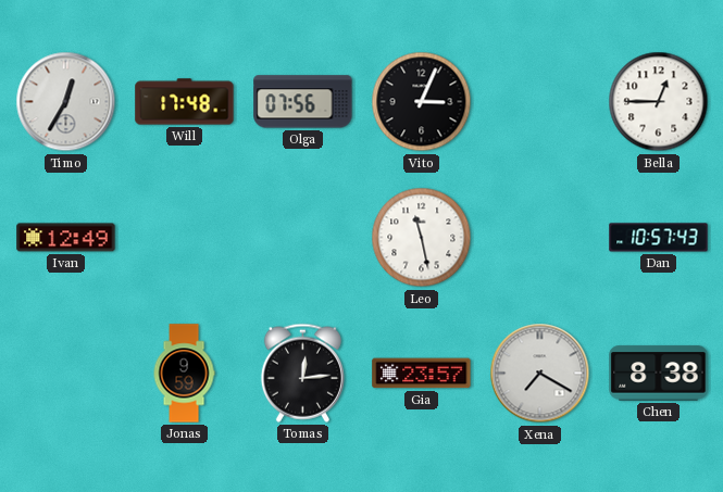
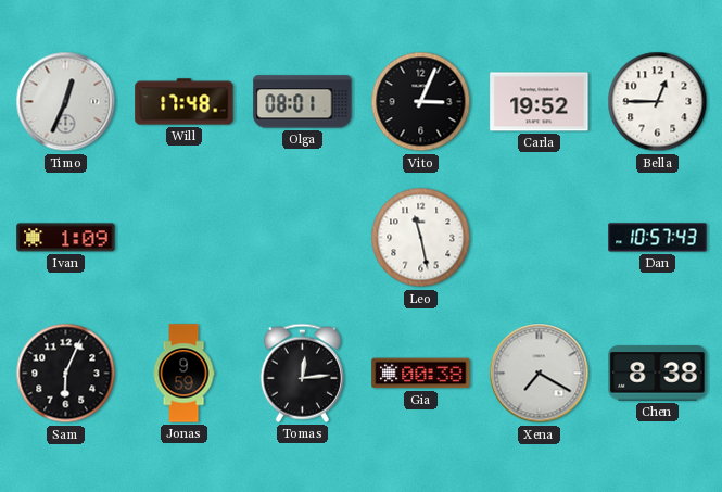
Timo: 12:35 -> 12:34
Olga: 07:56 -> 08:01
Carla: none -> 19:52
Ivan: 12:49 -> 1:09
Sam: none -> 6:04
Gia: 23:57 -> 00:38
